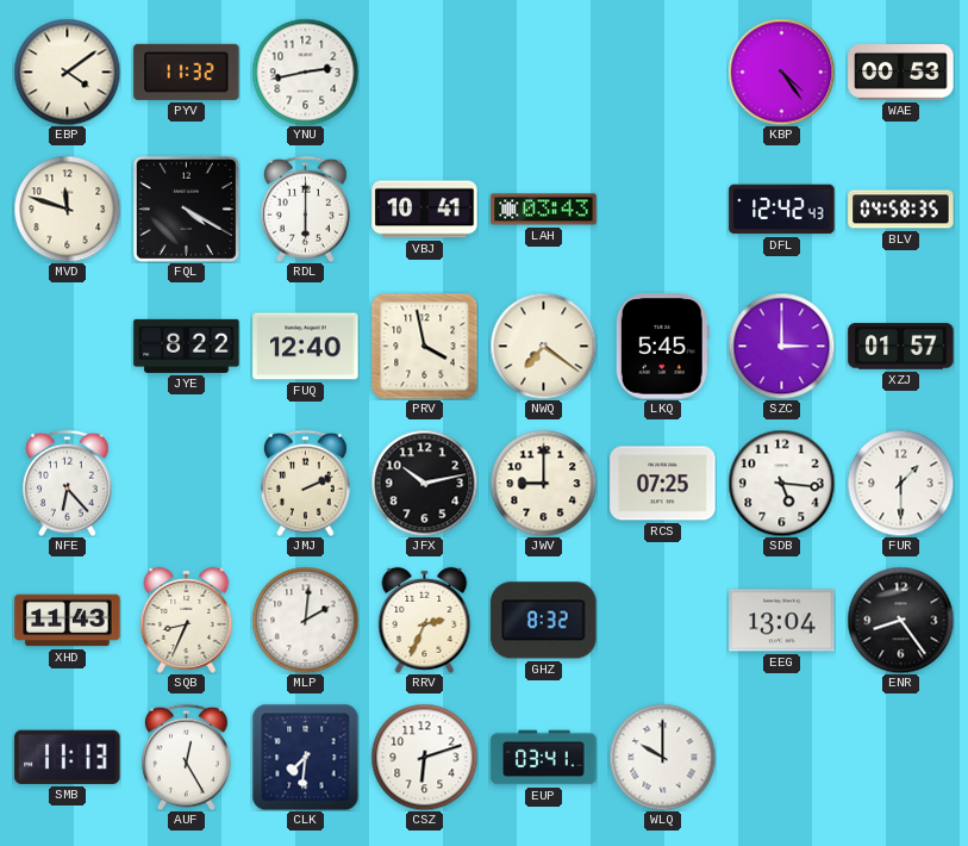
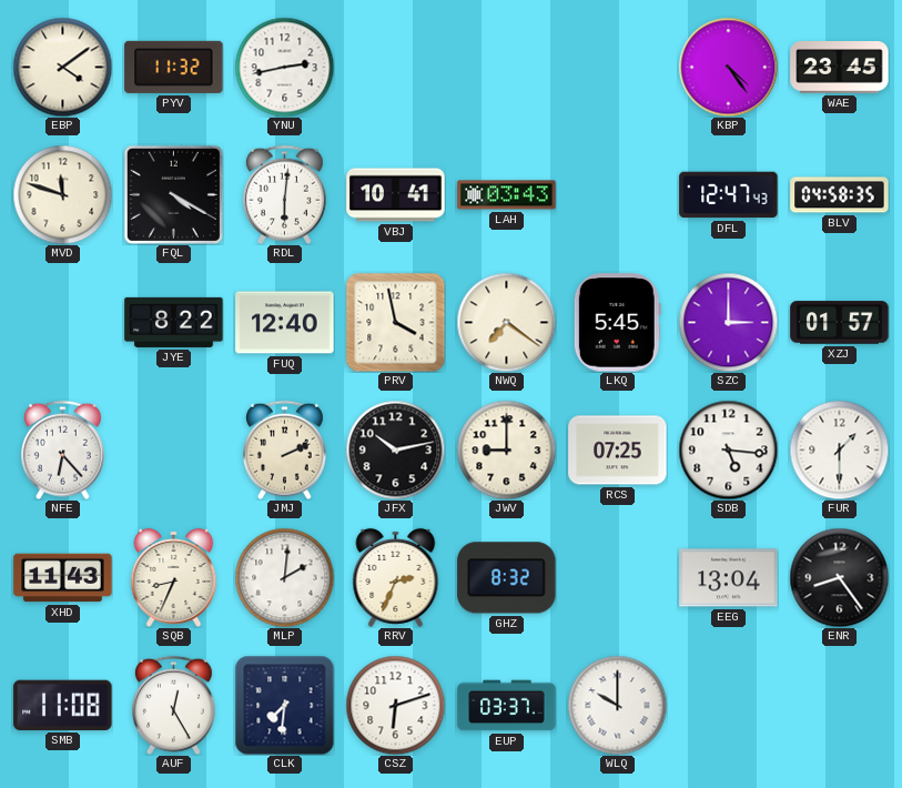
WAE: 00:53 -> 23:45
RDL: 6:00 -> 6:01
DFL: 12:42 -> 12:47
SMB: 11:13 -> 11:08
EUP: 03:41 -> 03:37
